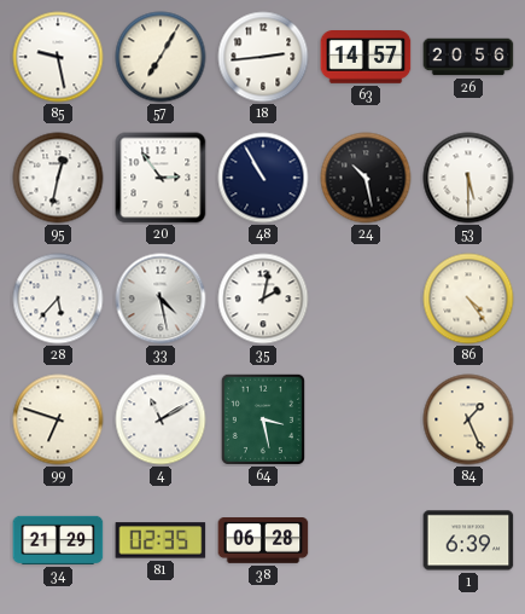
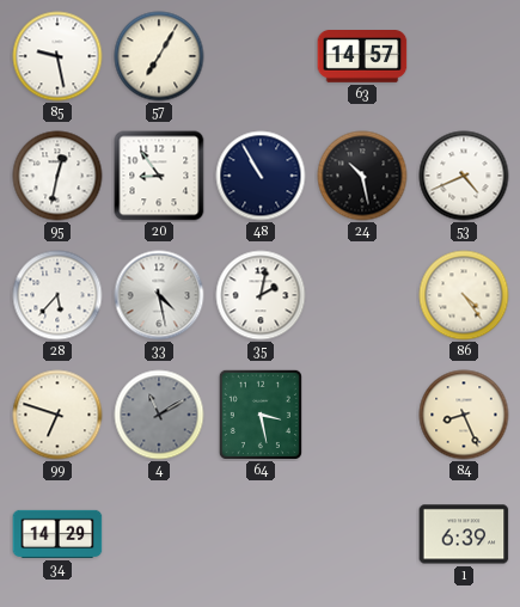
18: 2:44 -> none
26: 20:56 -> none
20: 2:54 -> 8:54
53: 5:30 -> 4:41
4 dial: white -> grey
84: 1:26 -> 8:26
34: 21:29 -> 14:29
81: 02:35 -> none
38: 06:28 -> none
